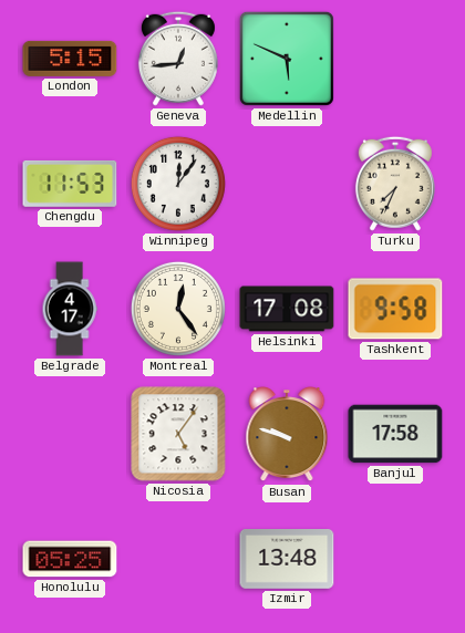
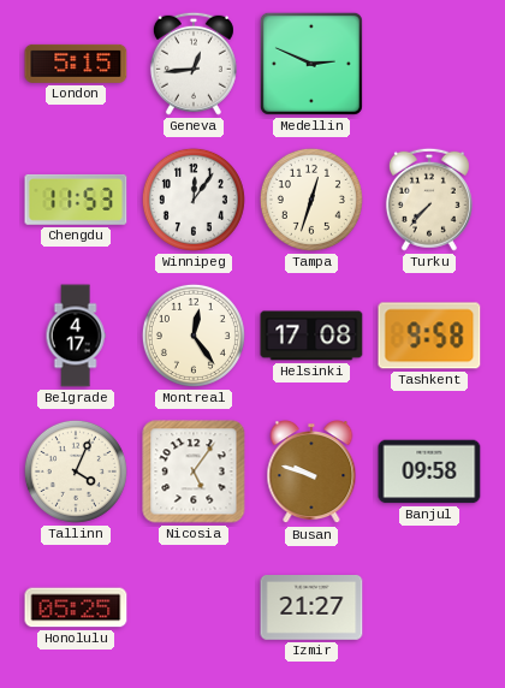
Medellin: 5:49 -> 2:49
Tampa: none -> 12:33
Turku: 7:34 -> 7:37
Tallinn: none -> 4:04
Banjul: 17:58 -> 09:58
Izmir: 13:48 -> 21:27
